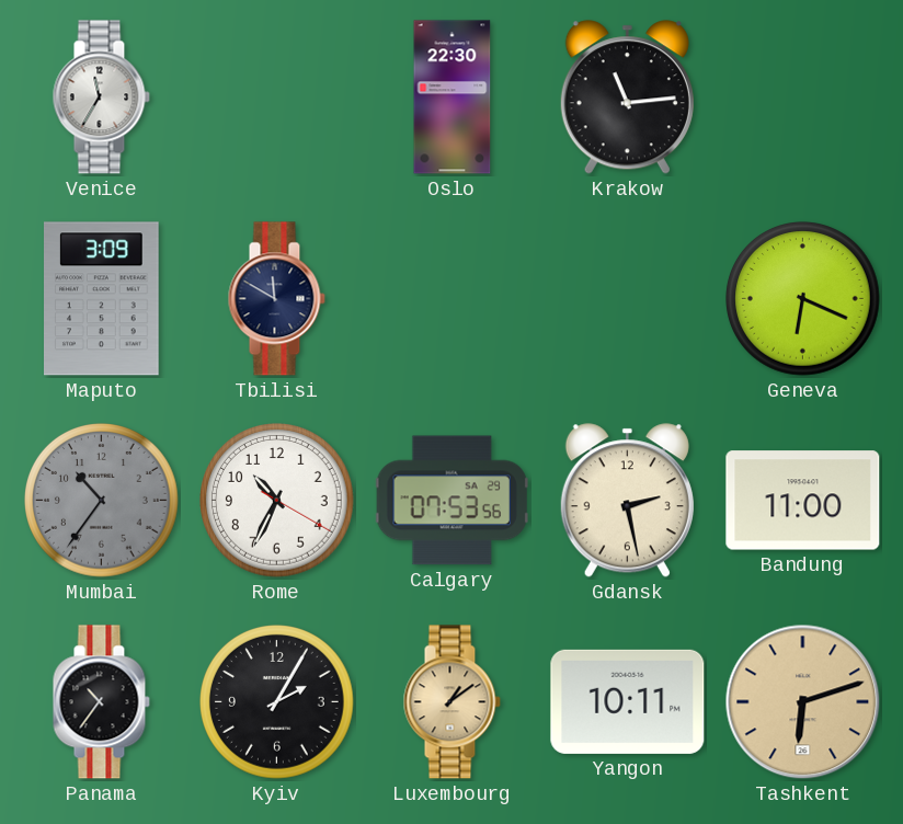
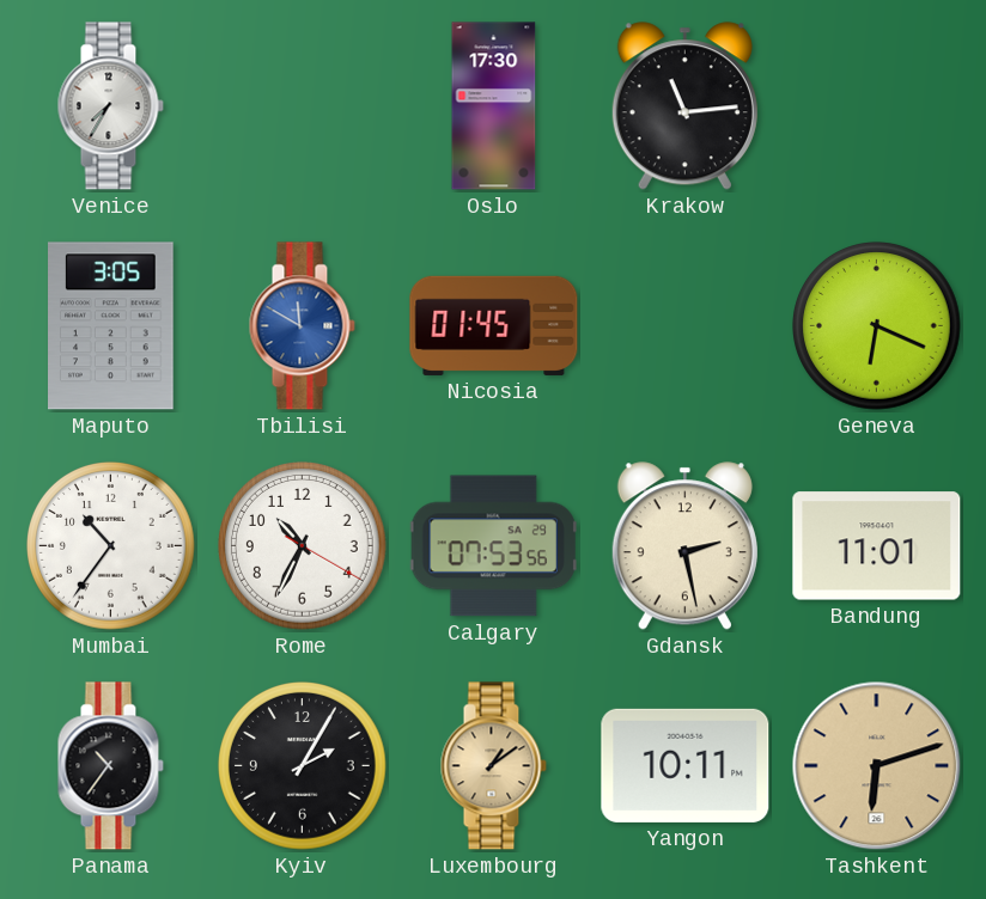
Venice: 11:35 -> 7:35
Oslo: 22:30 -> 17:30
Maputo: 3:09 -> 3:05
Tbilisi dial: navy -> blue
Nicosia: none -> 01:45
Mumbai dial: grey -> white
Bandung: 11:00 -> 11:01
